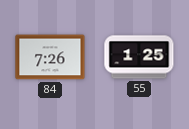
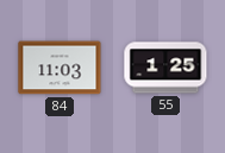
84: 7:26 -> 11:03
